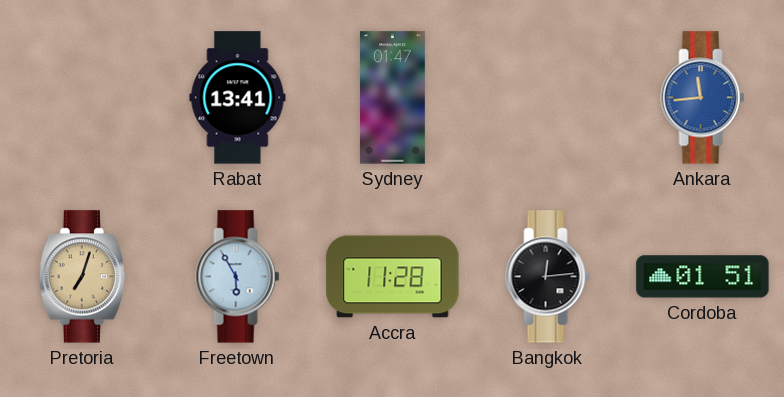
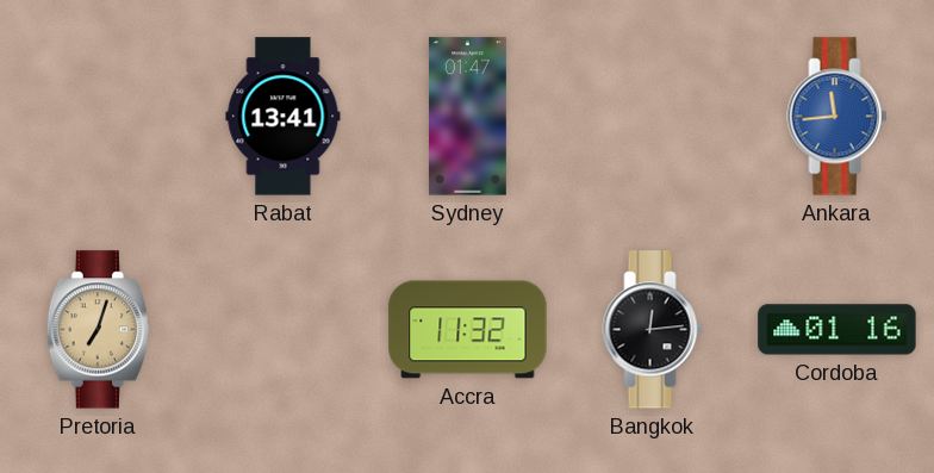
Freetown: 5:55 -> none
Accra: 11:28 -> 11:32
Cordoba: 01:51 -> 01:16
